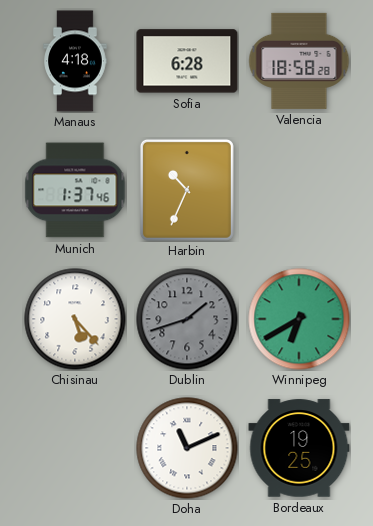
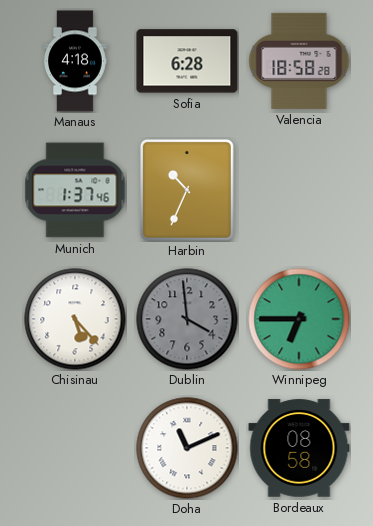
Dublin: 1:42 -> 3:59
Winnipeg: 6:40 -> 6:45
Bordeaux: 19:25 -> 08:58
